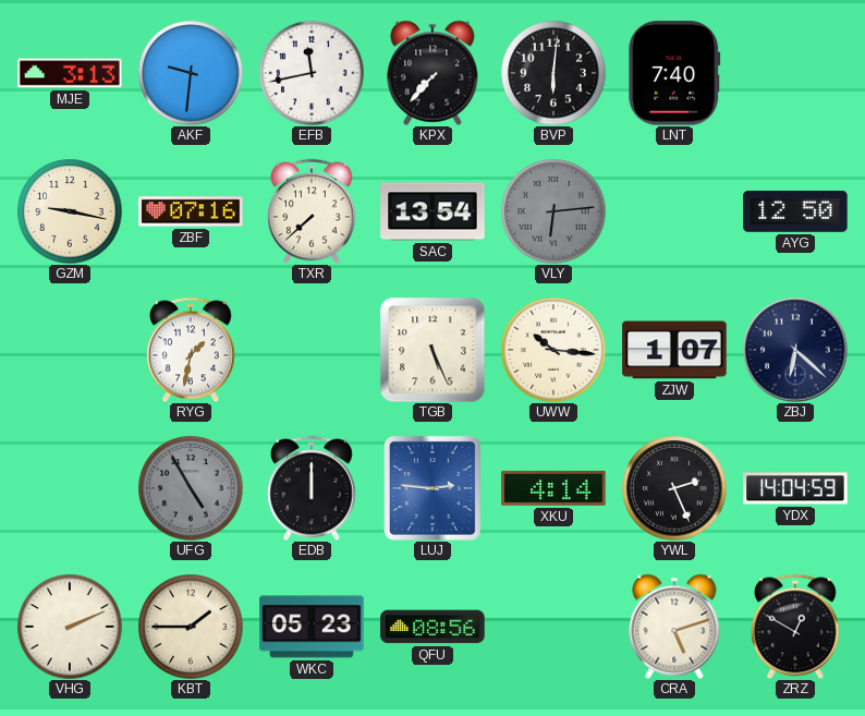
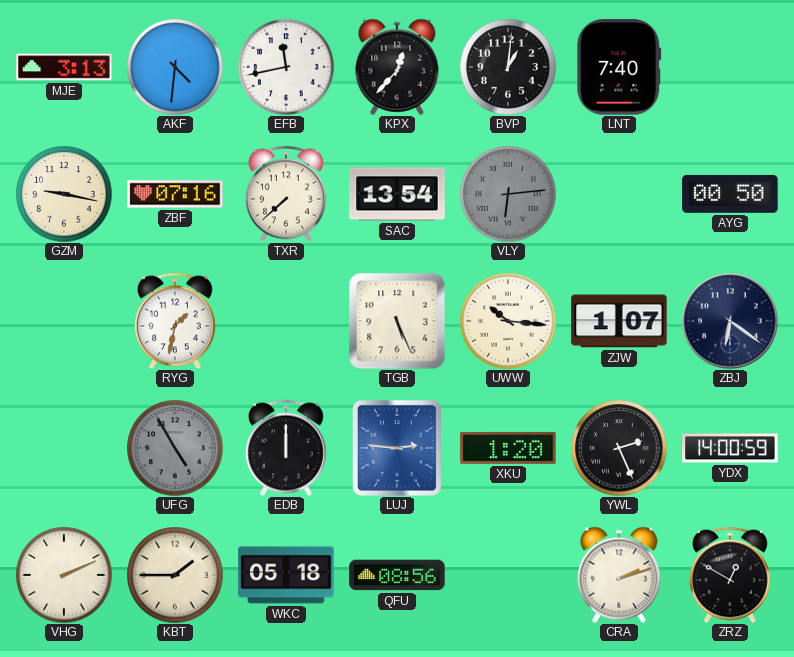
AKF: 9:31 -> 4:31
KPX: 7:37 -> 12:37
BVP: 6:01 -> 1:01
AYG: 12:50 -> 00:50
ZBJ: 6:22 -> 6:21
XKU: 4:14 -> 1:20
YDX: 14:04 -> 14:00
WKC: 05:23 -> 05:18
CRA: 5:12 -> 2:12
